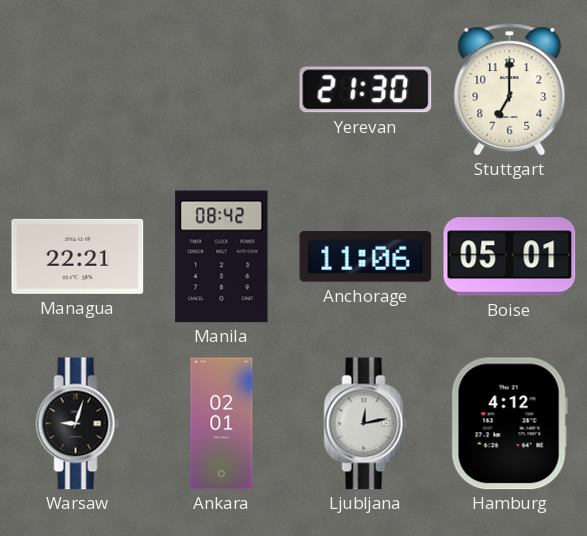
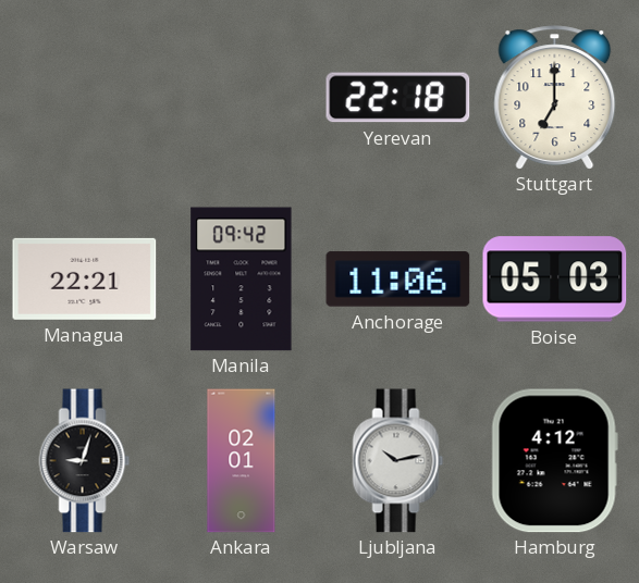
Yerevan: 21:30 -> 22:18
Manila: 08:42 -> 09:42
Boise: 05:01 -> 05:03
Ljubljana: 12:13 -> 10:13
